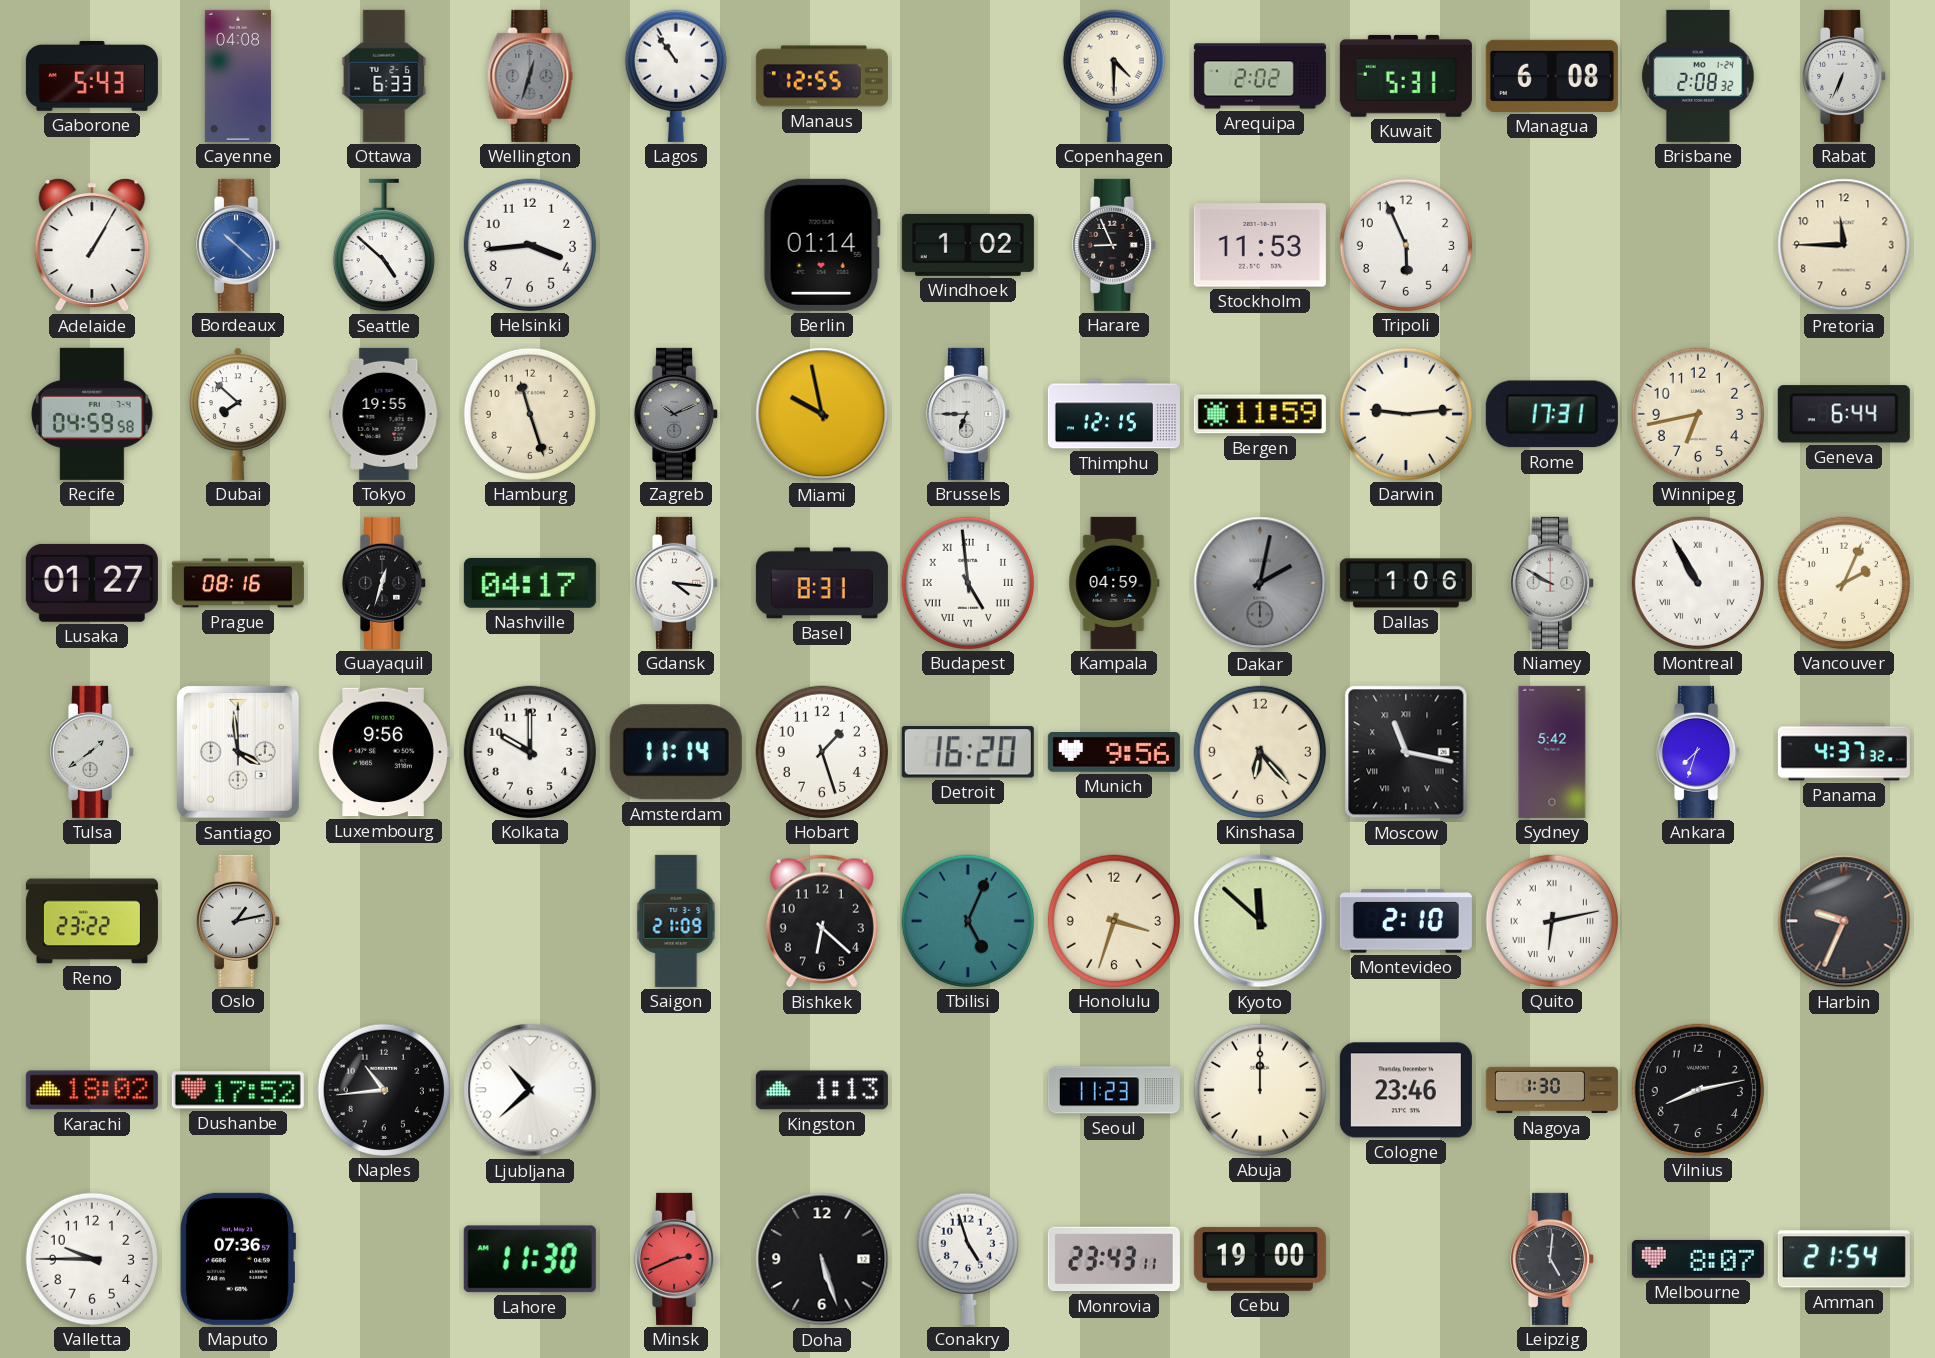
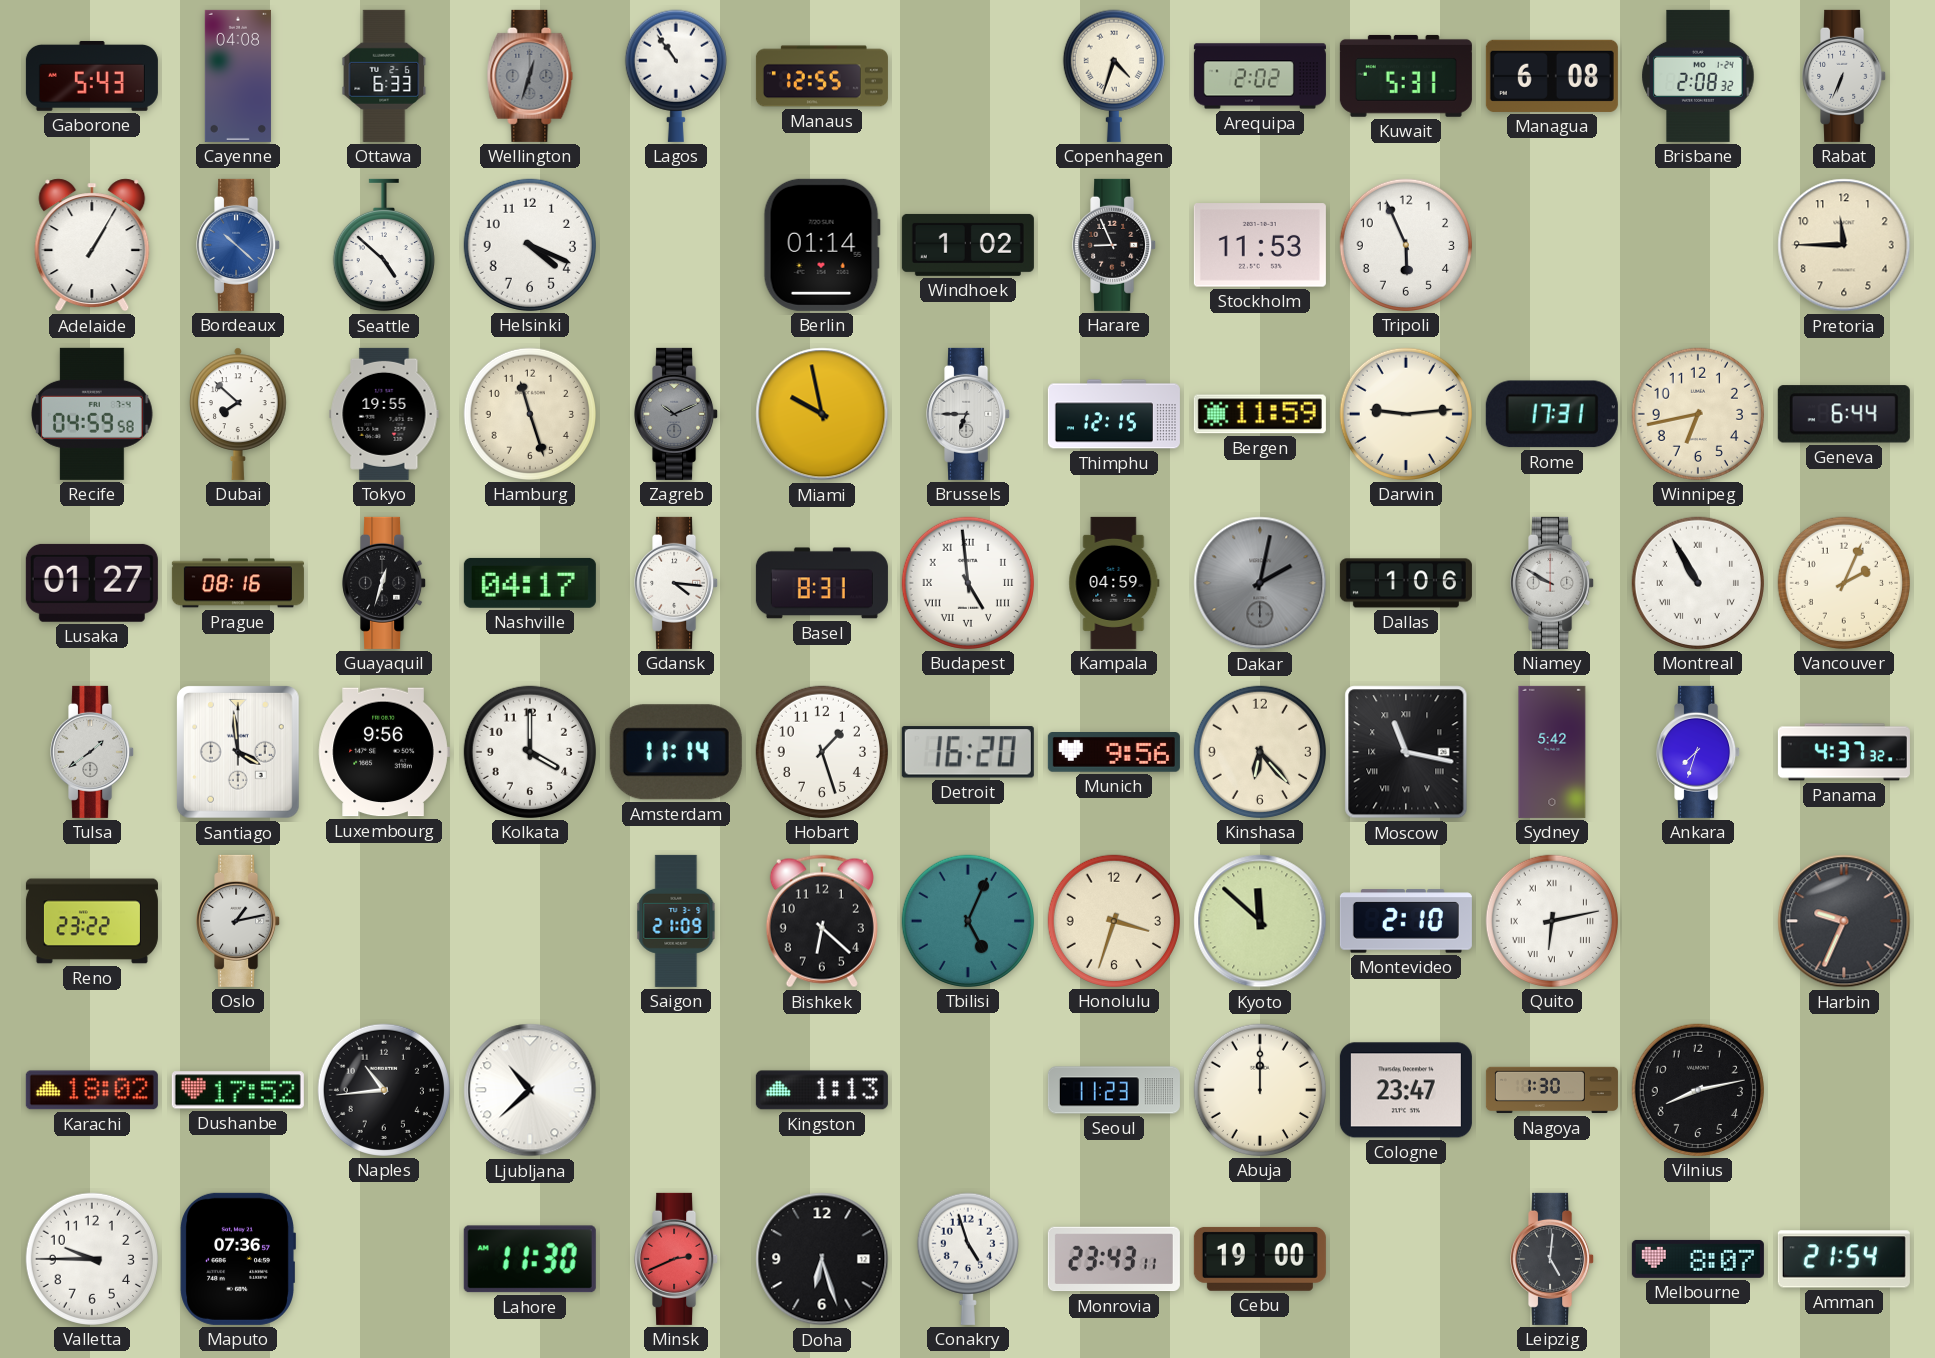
Copenhagen: 4:30 -> 4:33
Helsinki: 3:44 -> 4:19
Kolkata: 10:00 -> 4:00
Cologne: 23:46 -> 23:47
Doha: 5:27 -> 6:27
